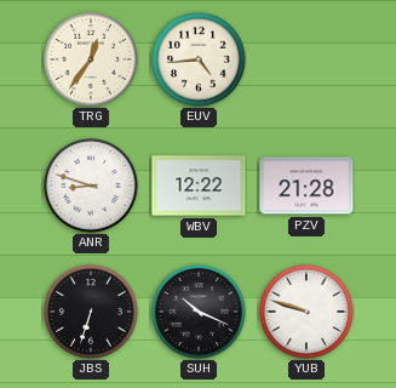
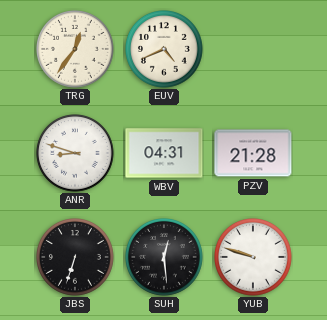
EUV: 4:44 -> 4:41
WBV: 12:22 -> 04:31
SUH: 10:19 -> 12:29
